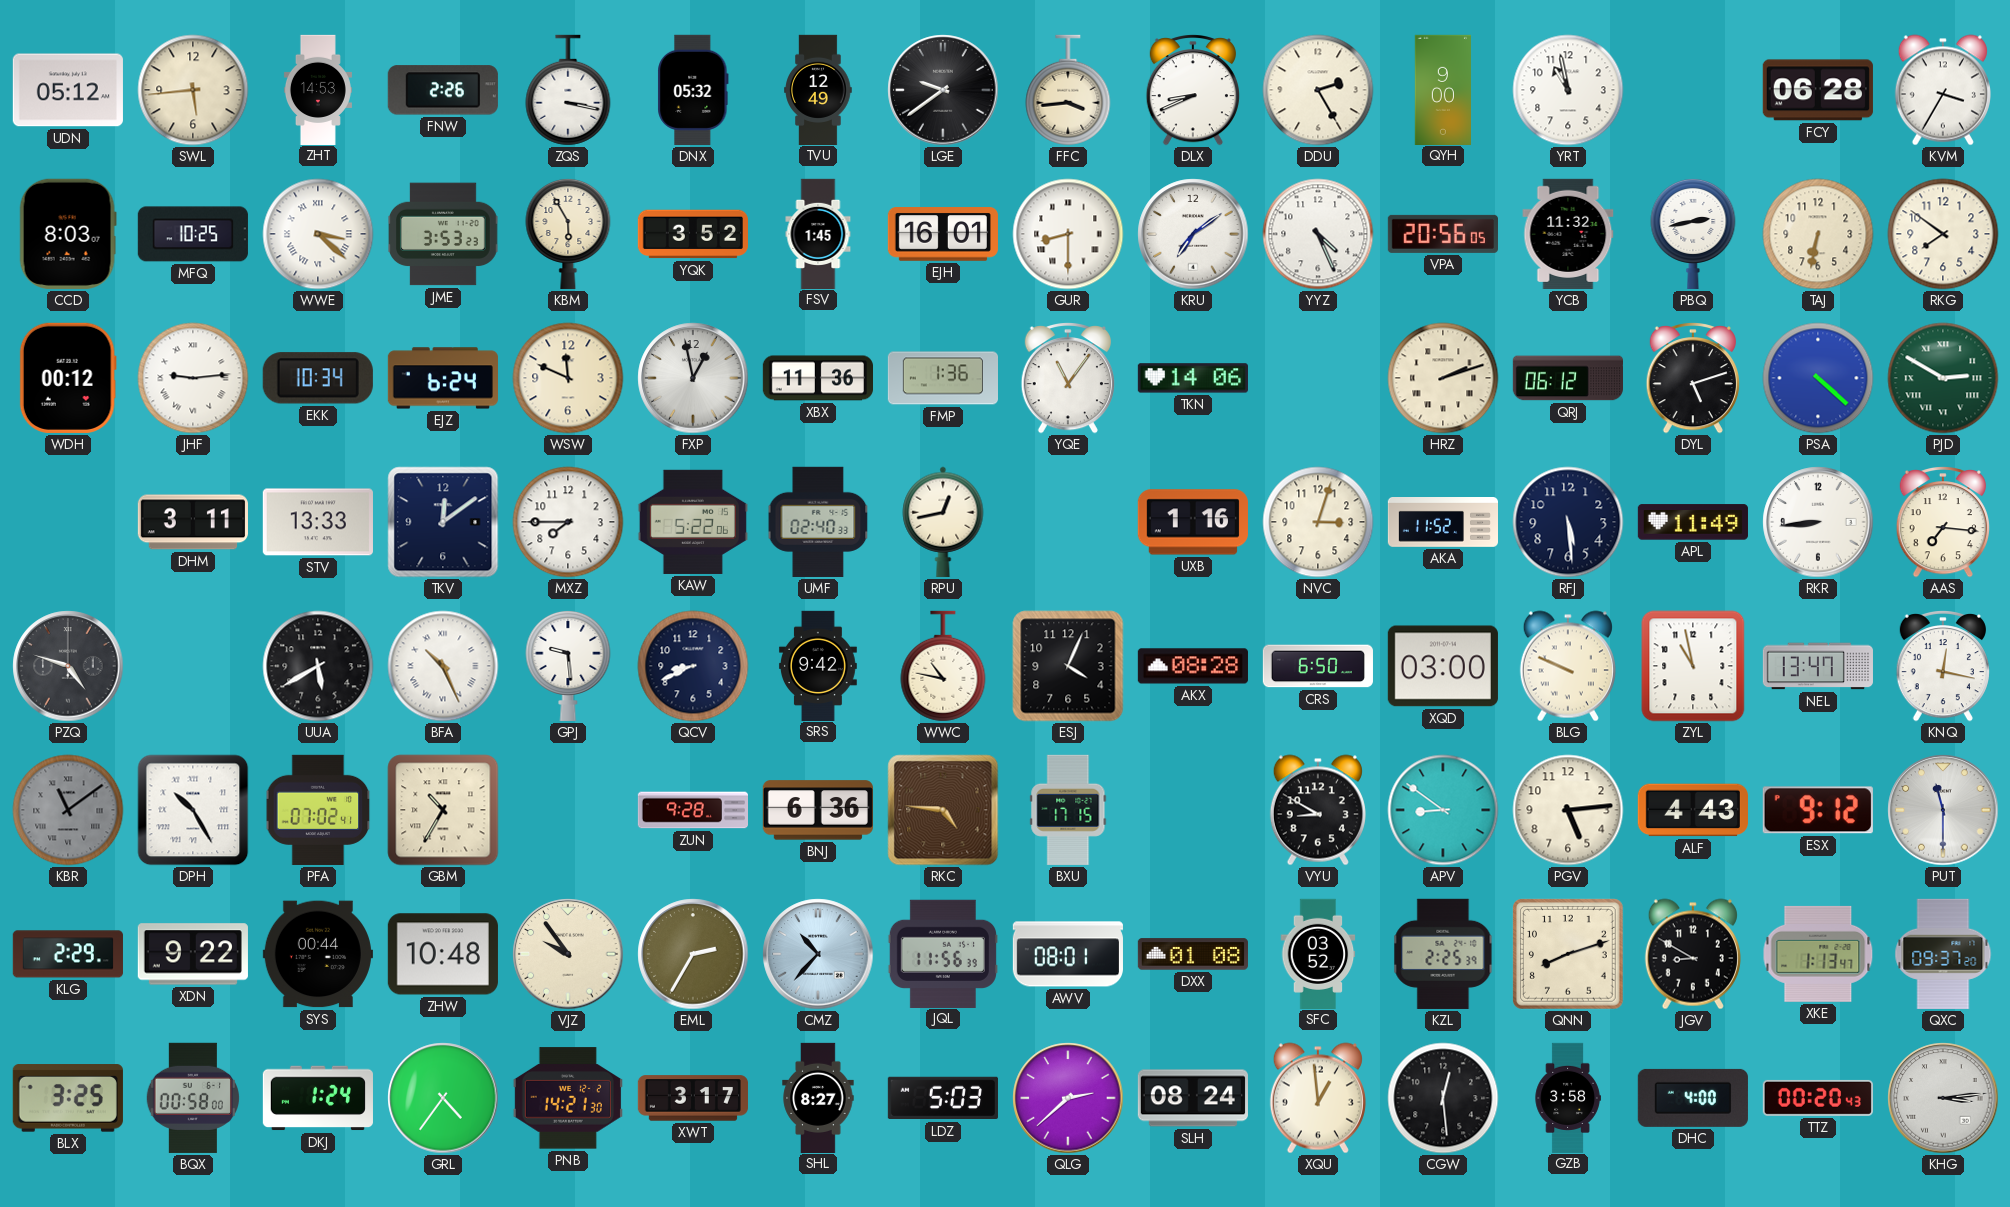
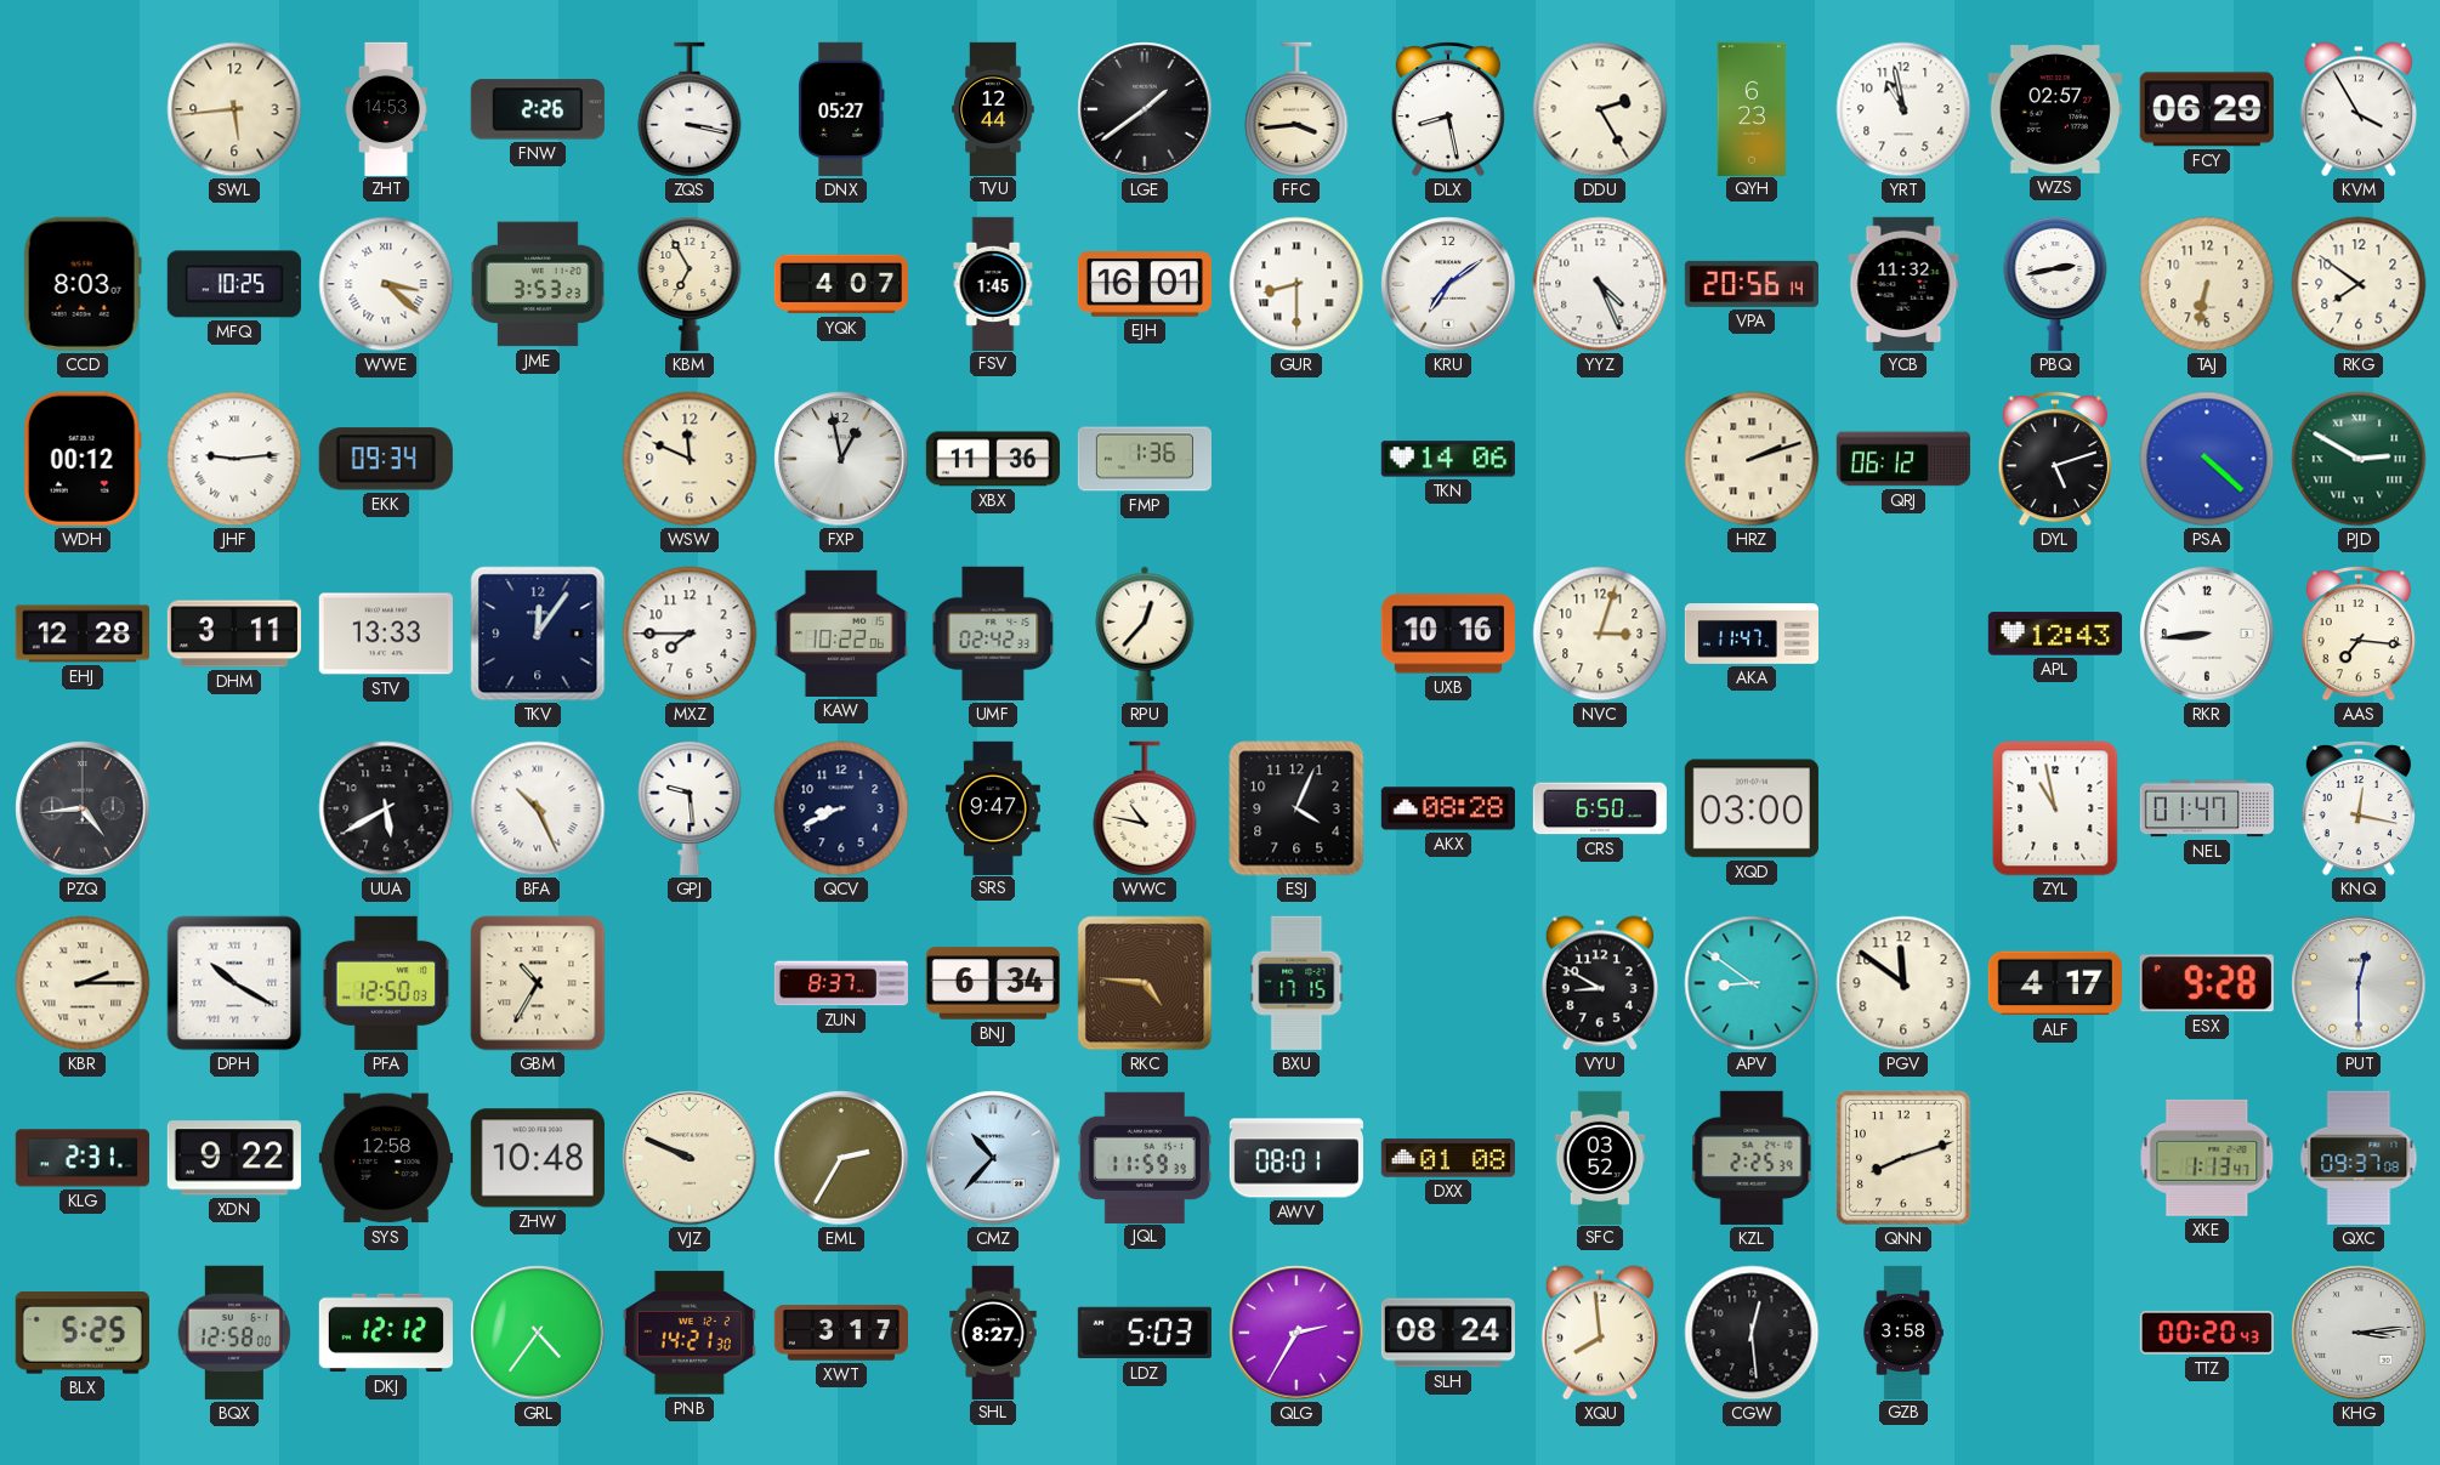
UDN: 05:12 -> none
DNX: 05:32 -> 05:27
TVU: 12:49 -> 12:44
LGE: 9:39 -> 1:39
DLX: 8:41 -> 8:28
QYH: 9:00 -> 6:23
WZS: none -> 02:57
FCY: 06:28 -> 06:29
KVM: 3:35 -> 3:55
KBM: 5:55 -> 6:55
YQK: 3:52 -> 4:07
VPA: 20:56:05 -> 20:56:14
EKK: 10:34 -> 09:34
EJZ: 6:24 -> none
YQE: 11:06 -> none
EHJ: none -> 12:28
TKV: 12:09 -> 12:06
KAW: 5:22 -> 10:22
UMF: 02:40 -> 02:42
RPU: 12:43 -> 12:37
UXB: 1:16 -> 10:16
AKA: 11:52 -> 11:47
RFJ: 5:29 -> none
APL: 11:49 -> 12:43
PZQ: 4:48 -> 4:44
SRS: 9:42 -> 9:47
BLG: 9:49 -> none
NEL: 13:47 -> 01:47
KBR: 11:09 -> 2:15
KBR dial: grey -> cream
DPH: 10:25 -> 10:20
PFA: 07:02 -> 12:50
ZUN: 9:28 -> 8:37
BNJ: 6:36 -> 6:34
PGV: 5:14 -> 11:51
ALF: 4:43 -> 4:17
ESX: 9:12 -> 9:28
PUT: 11:30 -> 12:30
KLG: 2:29 -> 2:31
SYS: 00:44 -> 12:58
VJZ: 9:54 -> 9:49
JQL: 11:56 -> 11:59
JGV: 8:50 -> none
QXC: 09:37:20 -> 09:37:08
BLX: 3:25 -> 5:25
BQX: 00:58 -> 12:58
DKJ: 1:24 -> 12:12
QLG: 2:38 -> 2:35
XQU: 12:59 -> 7:59
DHC: 4:00 -> none
